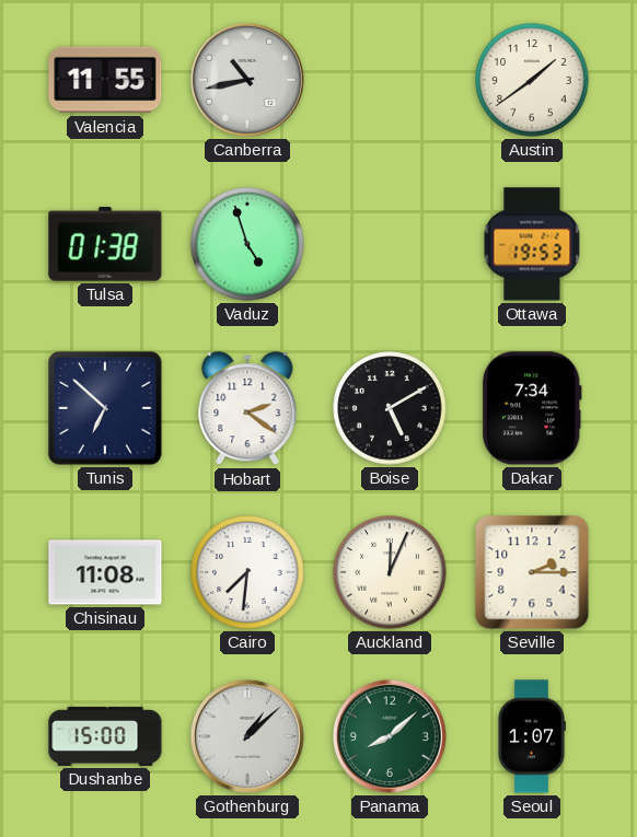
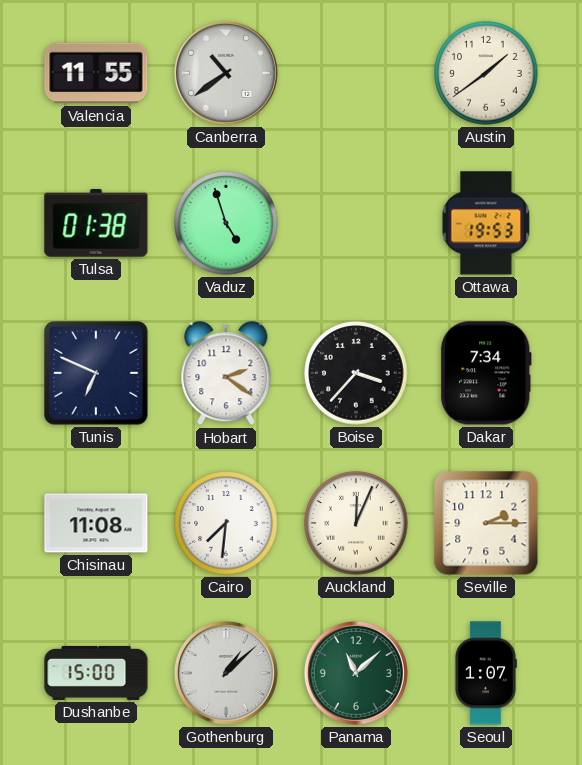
Canberra: 10:43 -> 10:39
Tunis: 6:52 -> 6:49
Boise: 5:10 -> 3:37
Panama: 8:08 -> 11:08
